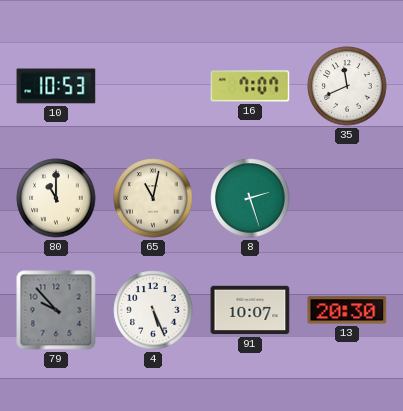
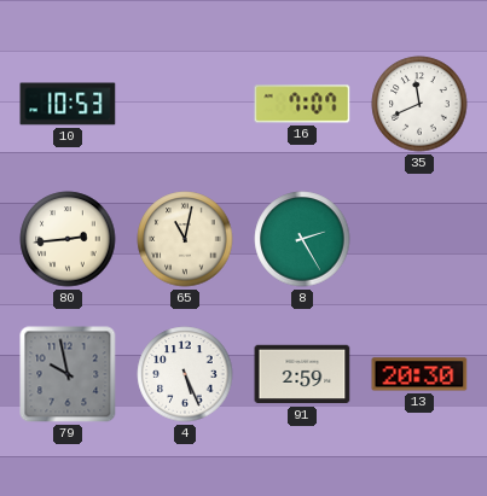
80: 11:00 -> 2:44
8: 2:27 -> 2:25
79: 9:53 -> 9:58
91: 10:07 -> 2:59
